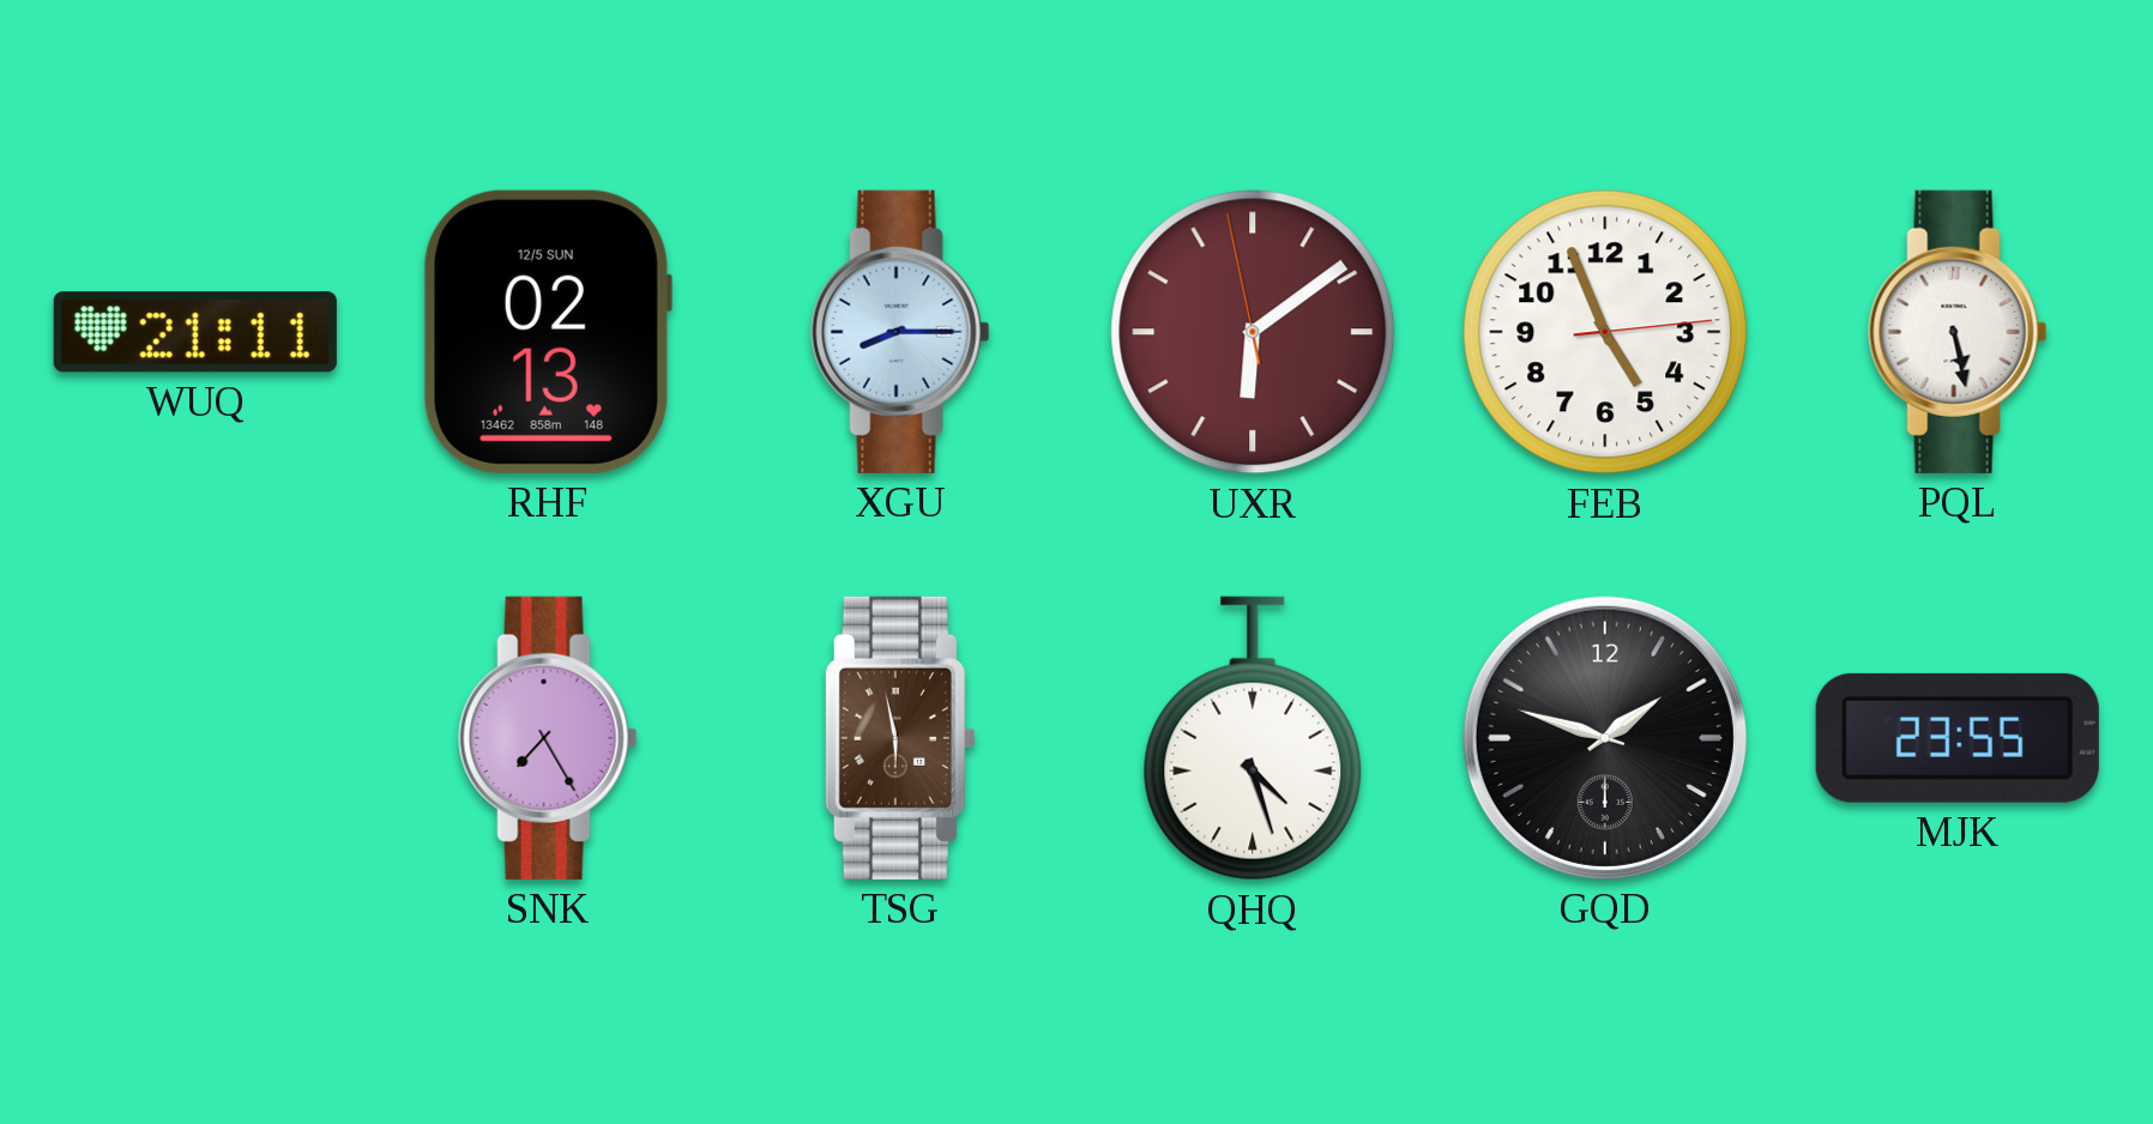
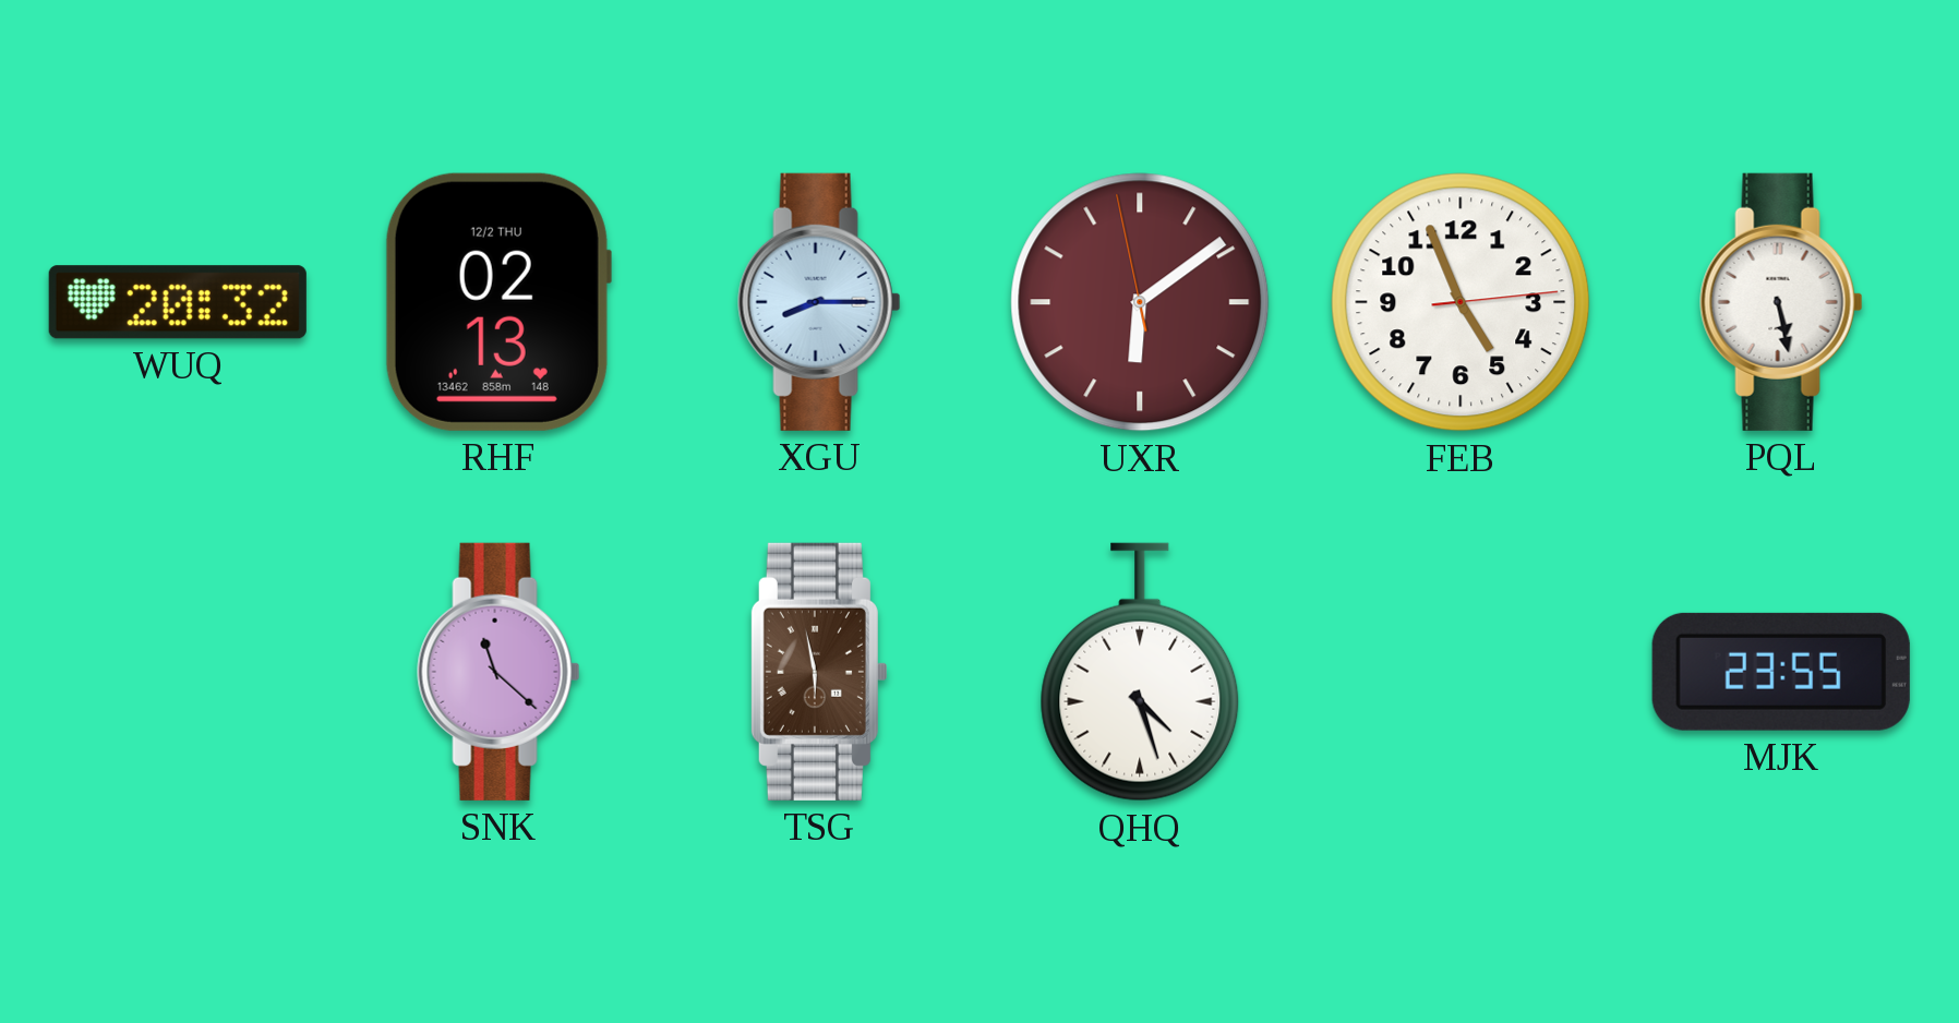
WUQ: 21:11 -> 20:32
RHF date: 12/5 SUN -> 12/2 THU
SNK: 7:25 -> 11:22
GQD: 1:48 -> none
